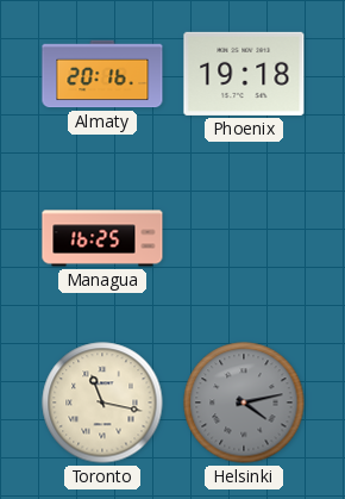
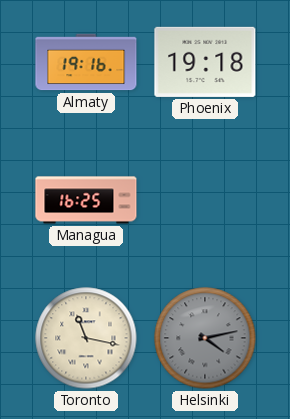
Almaty: 20:16 -> 19:16
